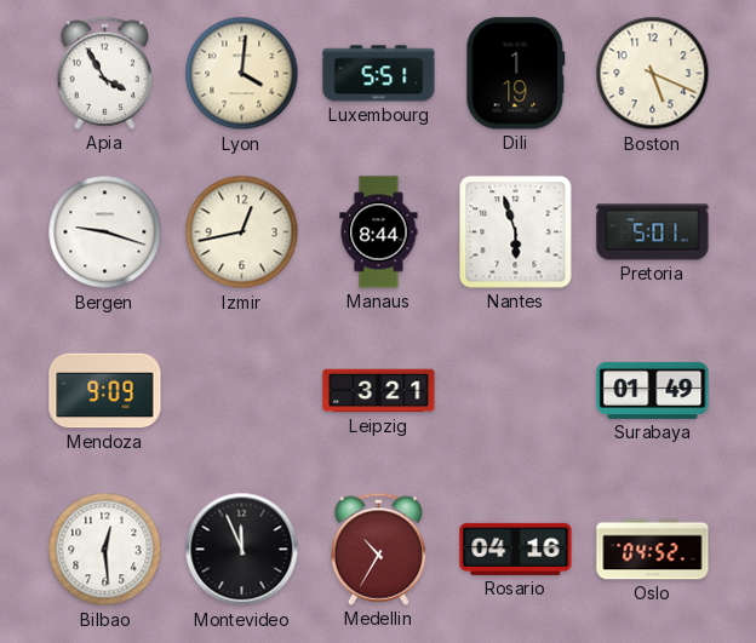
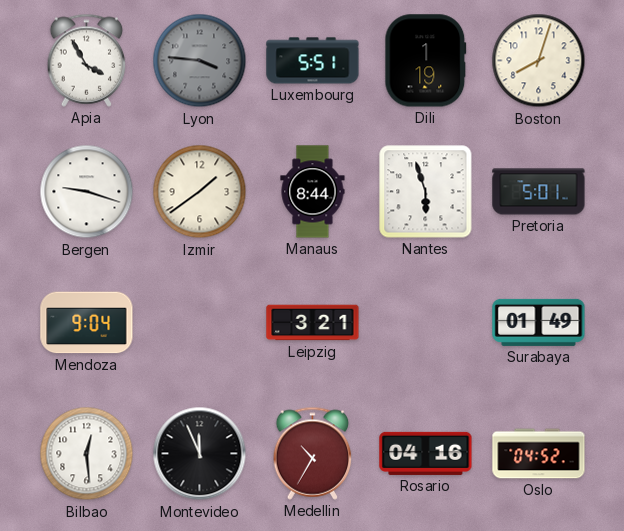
Lyon: 4:01 -> 3:46
Lyon dial: cream -> grey
Boston: 5:19 -> 8:03
Izmir: 12:43 -> 1:39
Mendoza: 9:09 -> 9:04
